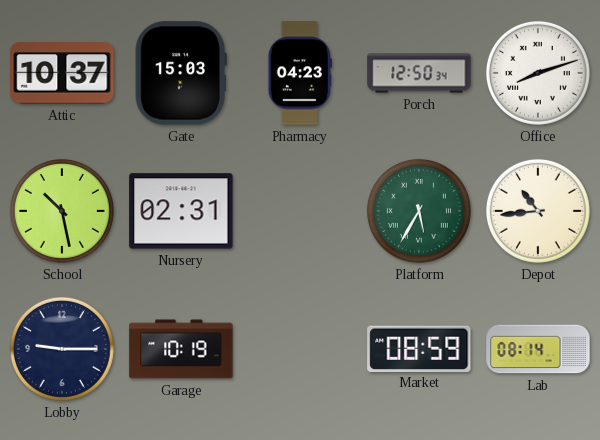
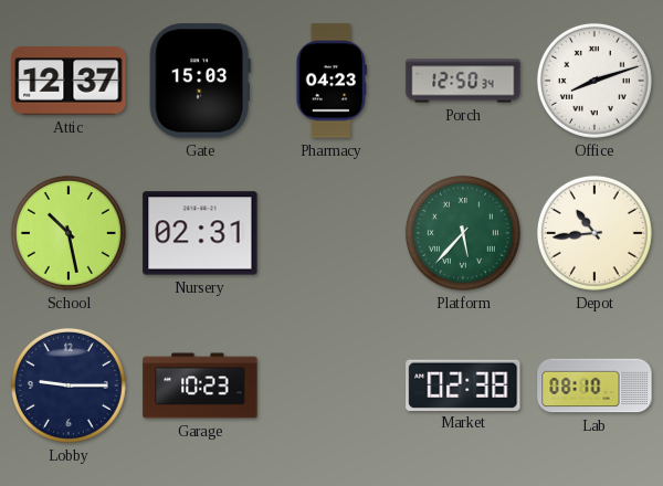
Attic: 10:37 -> 12:37
Platform: 5:35 -> 5:37
Garage: 10:19 -> 10:23
Market: 08:59 -> 02:38
Lab: 08:14 -> 08:10
